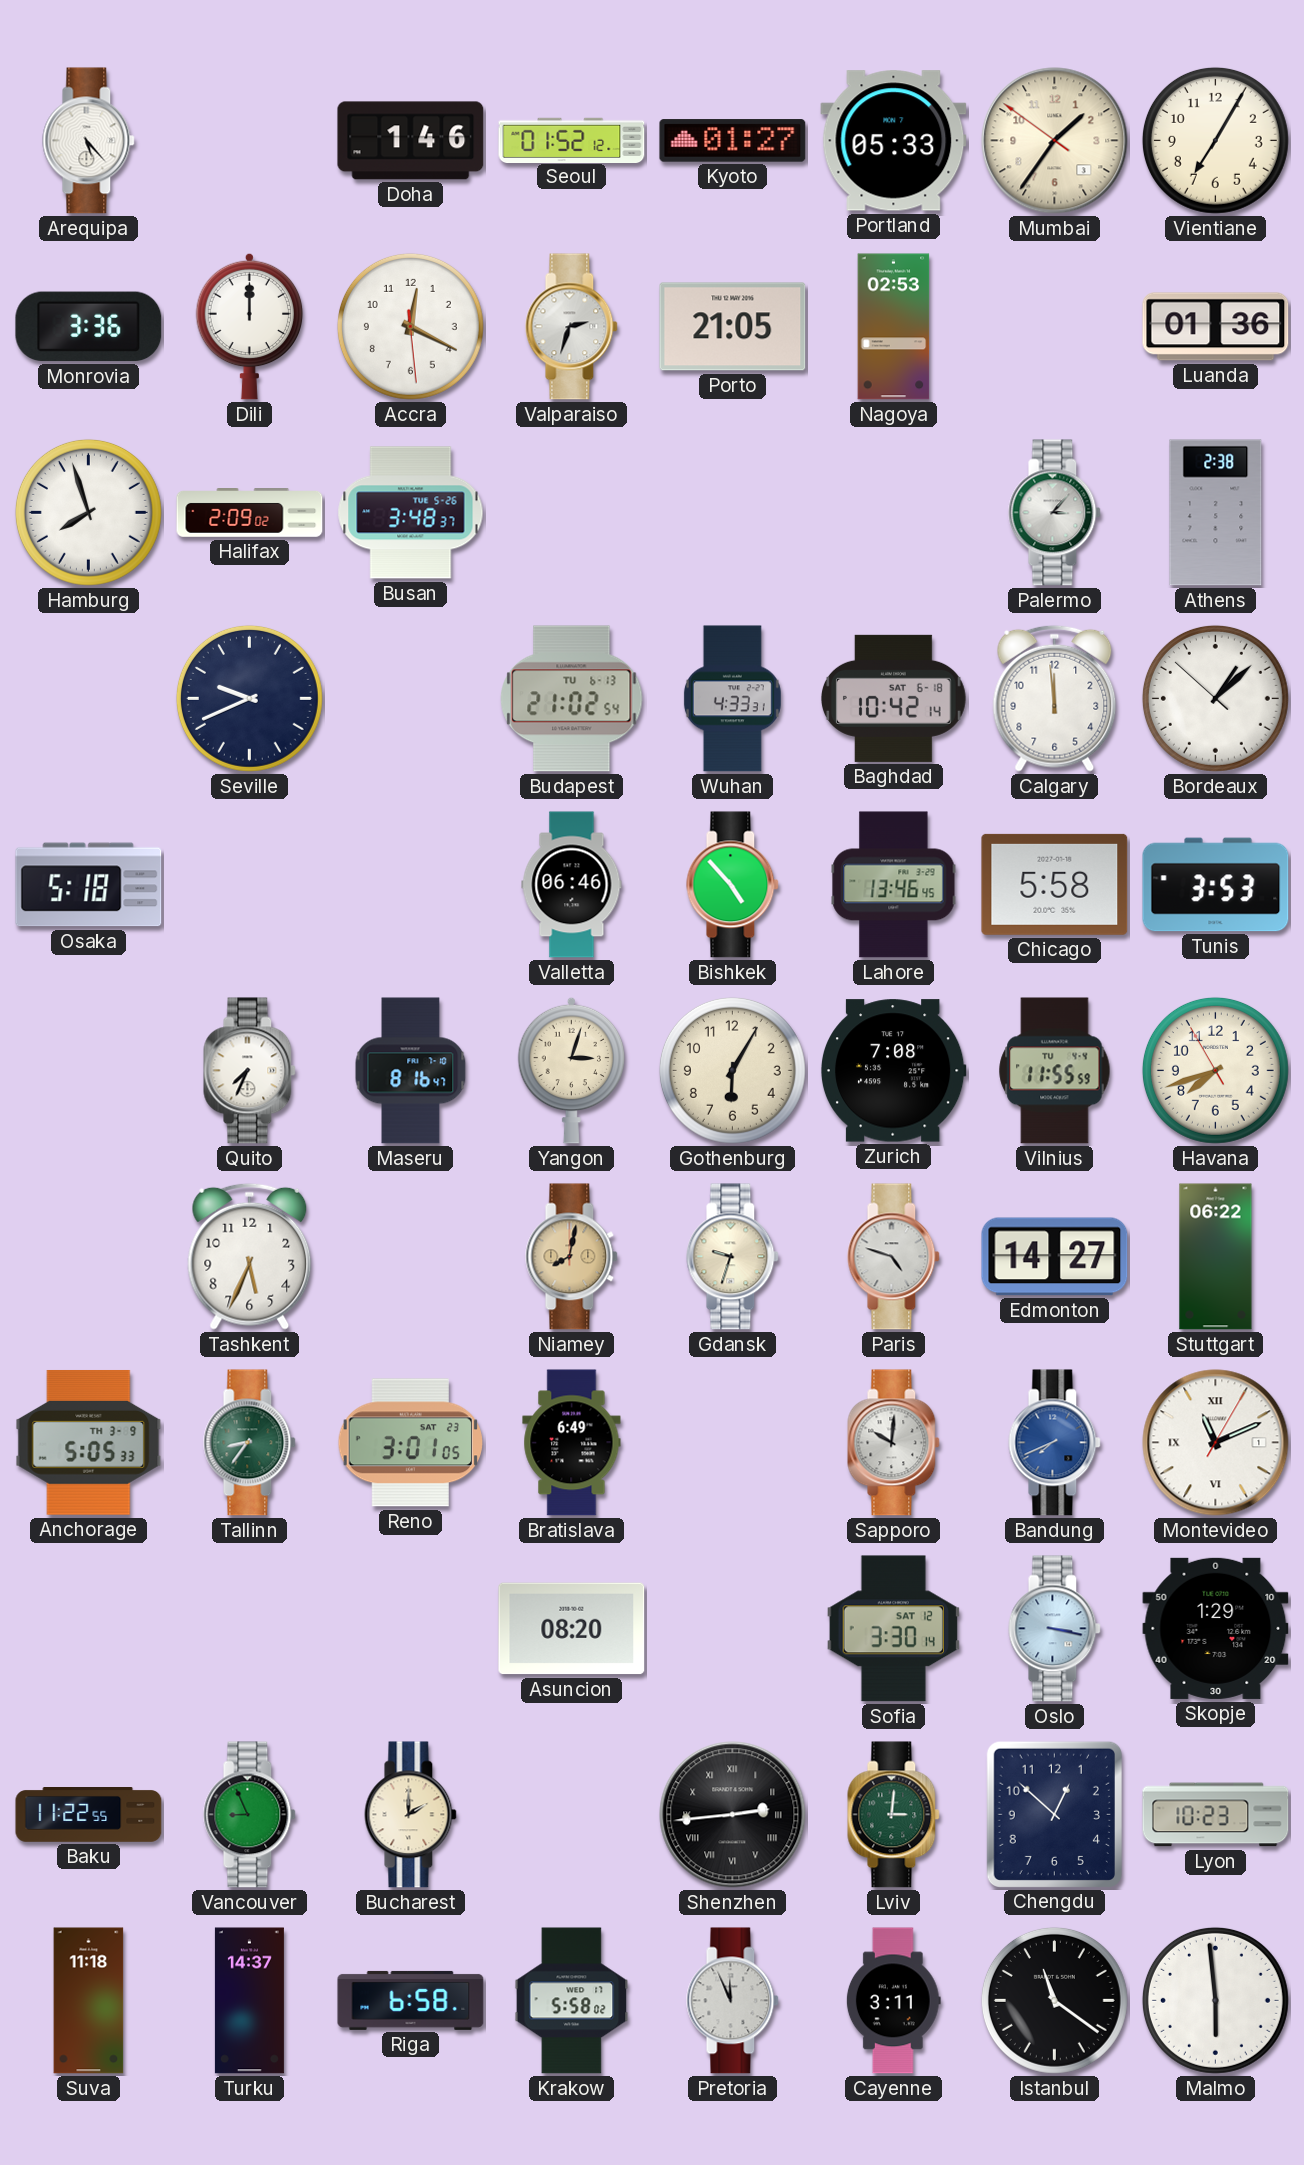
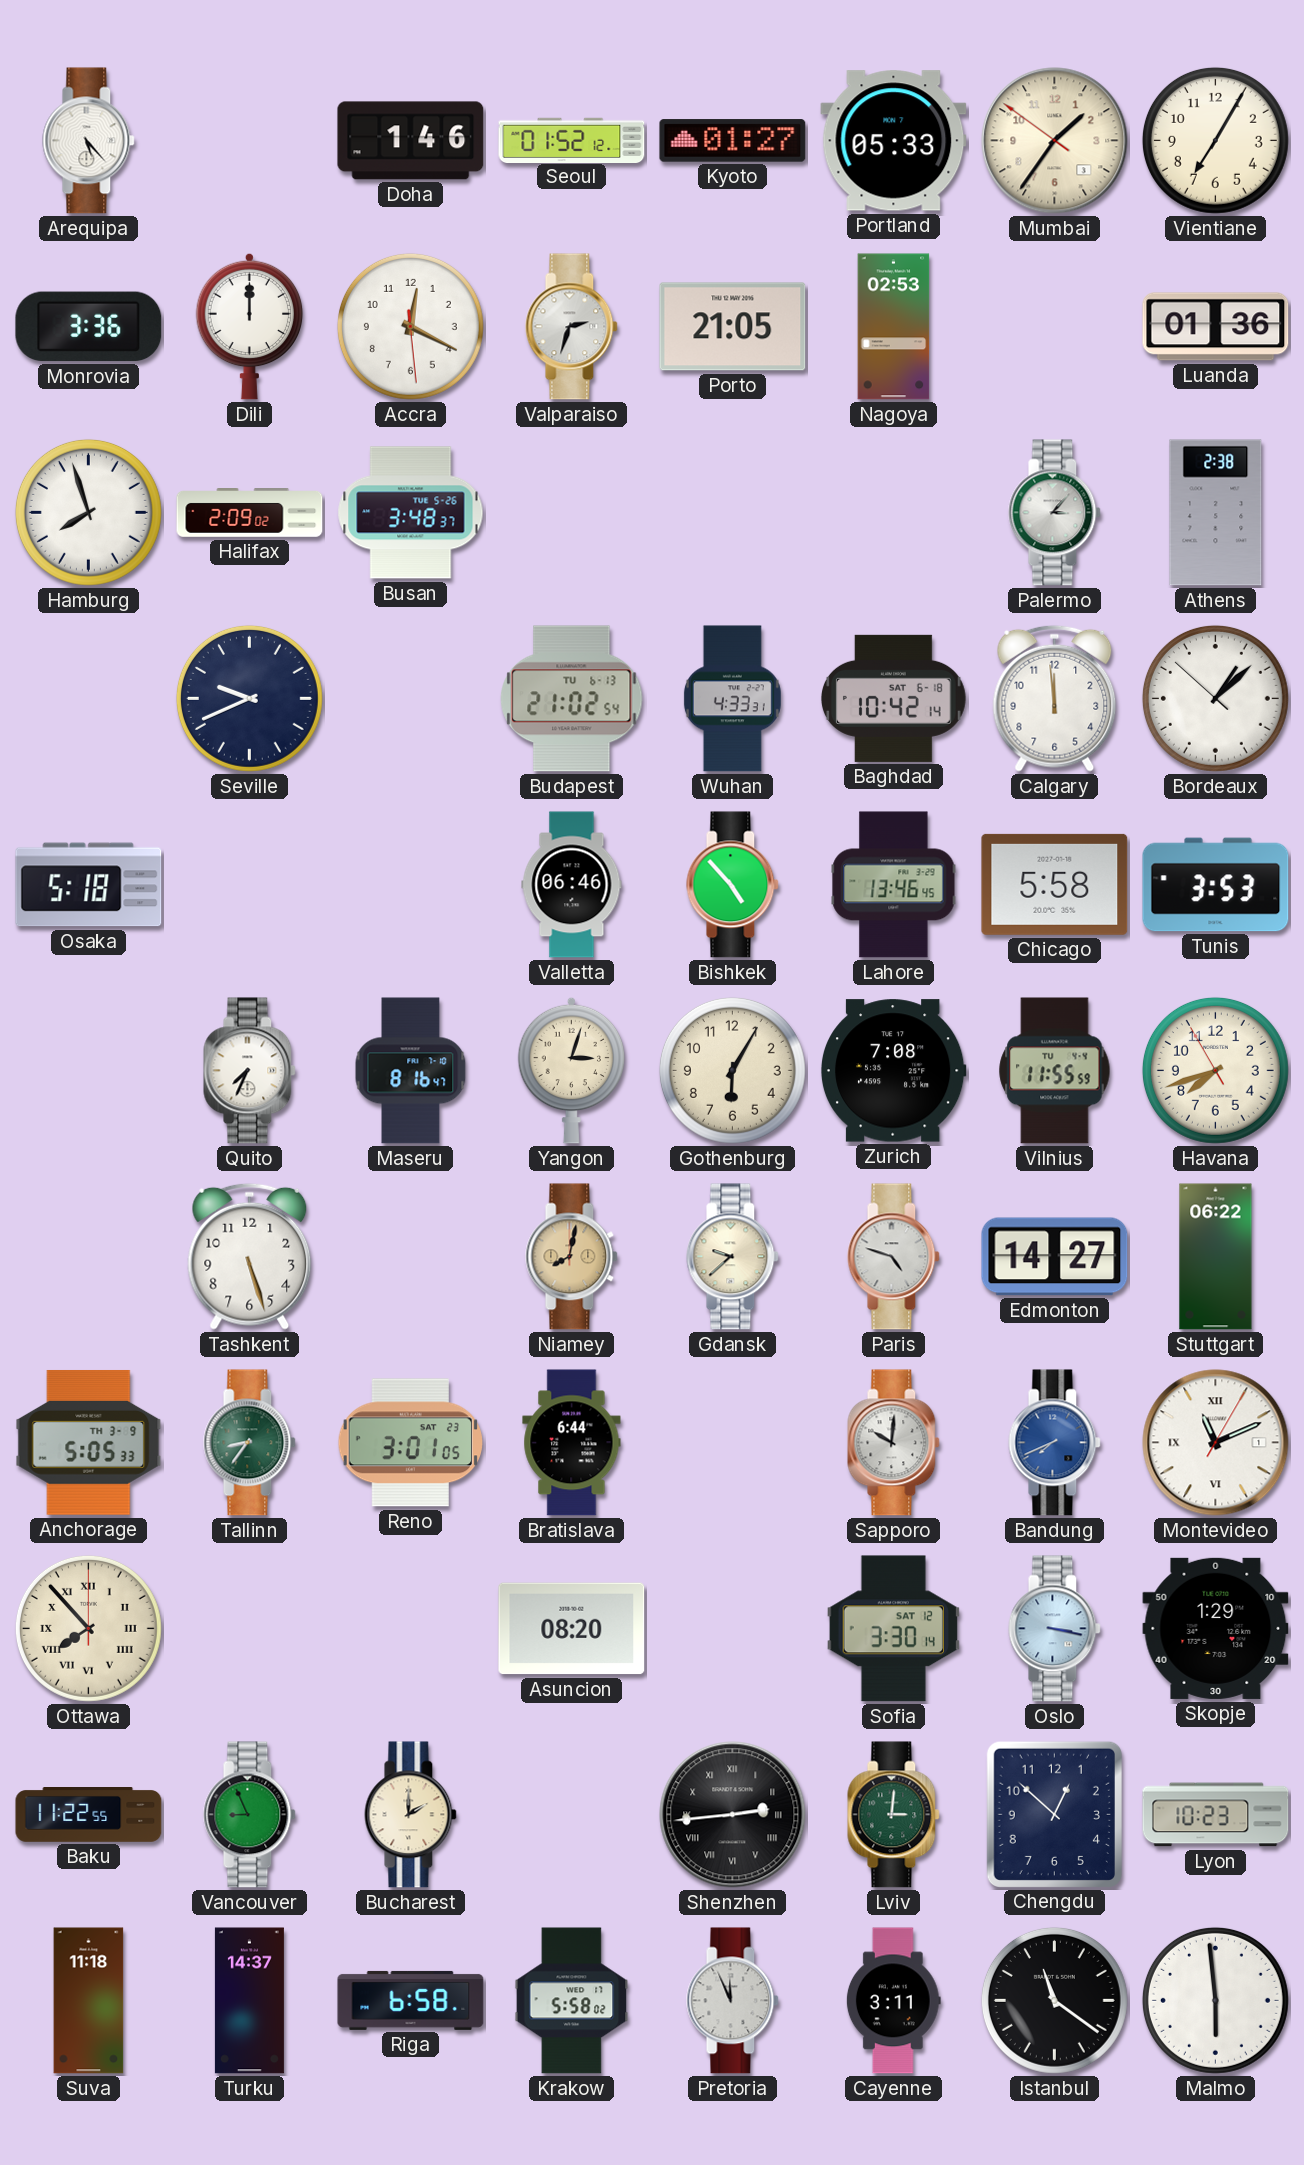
Tashkent: 5:34 -> 5:27
Gdansk: 9:33 -> 9:38
Bratislava: 6:49 -> 6:44
Ottawa: none -> 7:53
